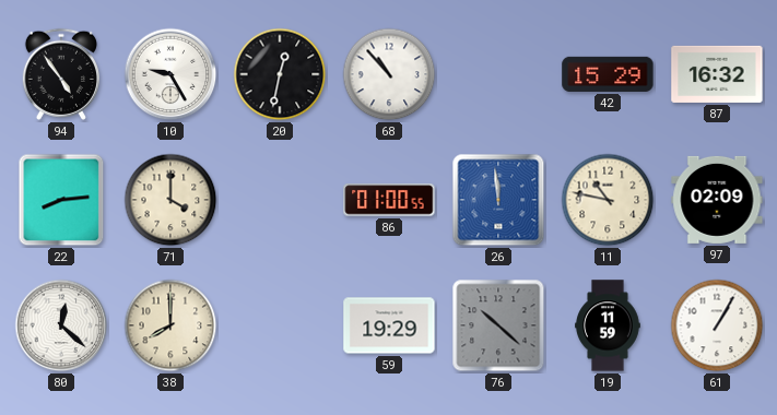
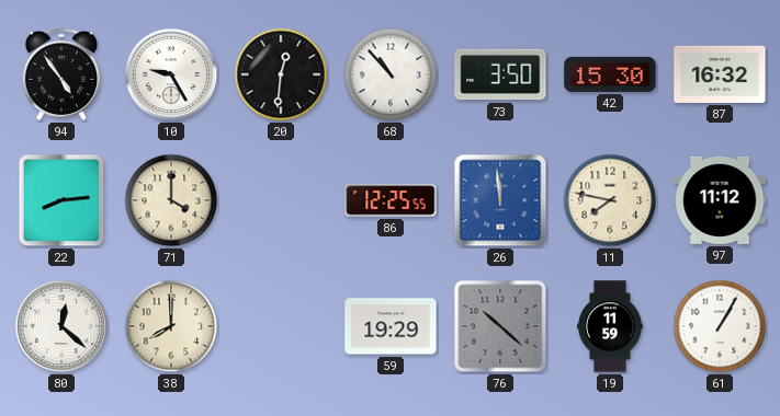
20: 12:32 -> 12:31
73: none -> 3:50
42: 15:29 -> 15:30
86: 01:00 -> 12:25
11: 10:47 -> 7:47
97: 02:09 -> 11:12
